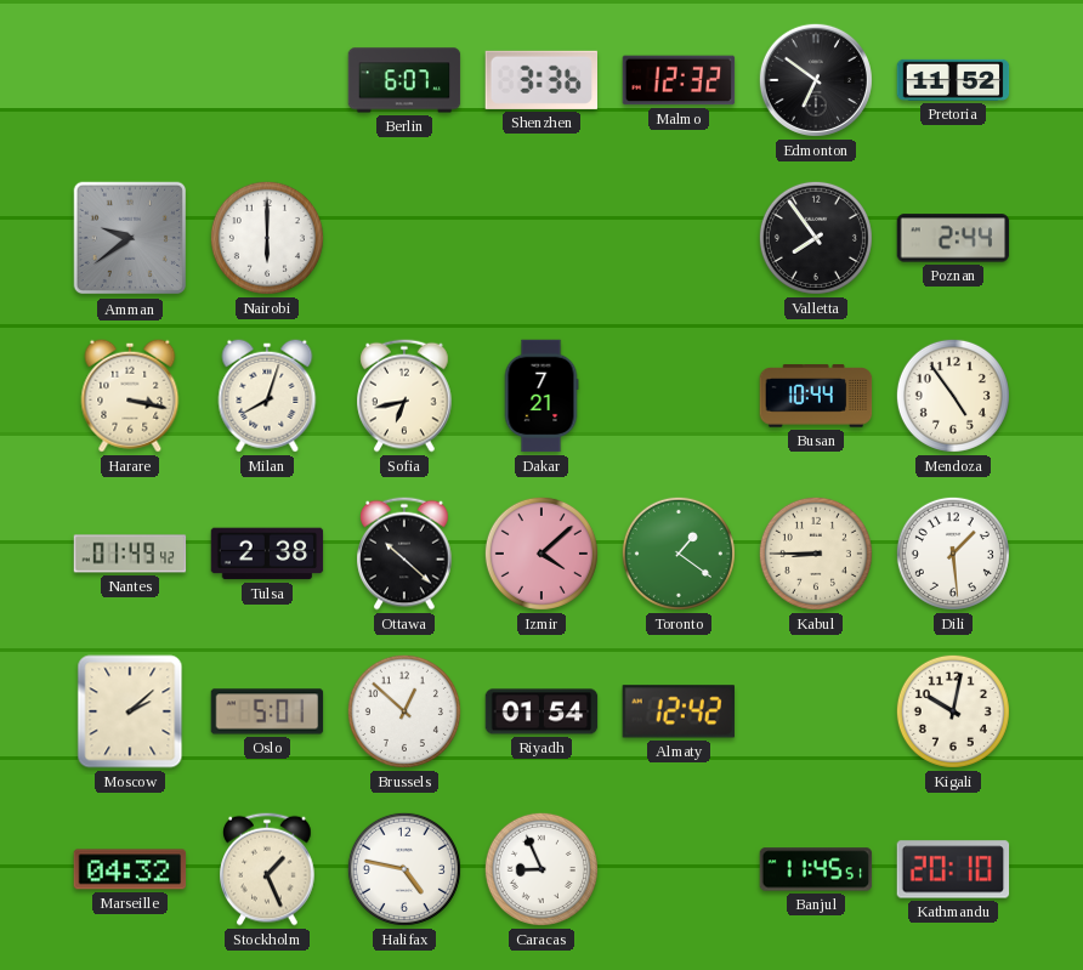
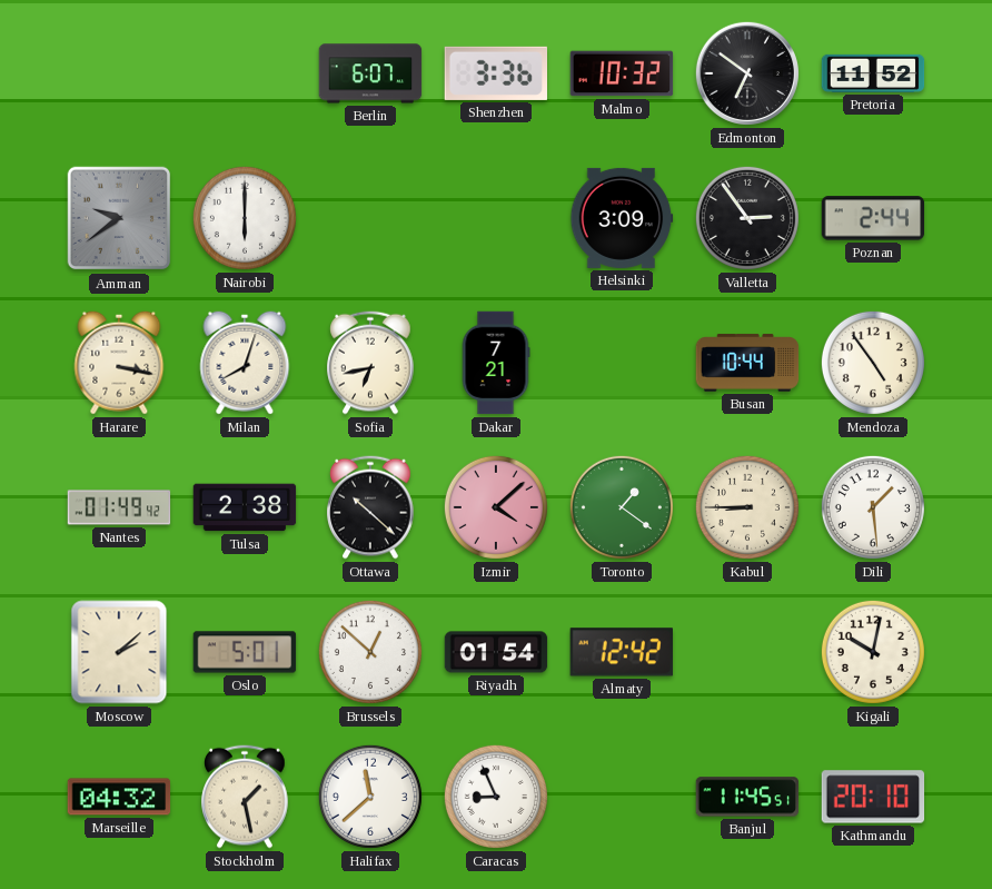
Malmo: 12:32 -> 10:32
Helsinki: none -> 3:09
Valletta: 7:54 -> 2:54
Stockholm: 1:26 -> 1:28
Halifax: 4:47 -> 11:38
